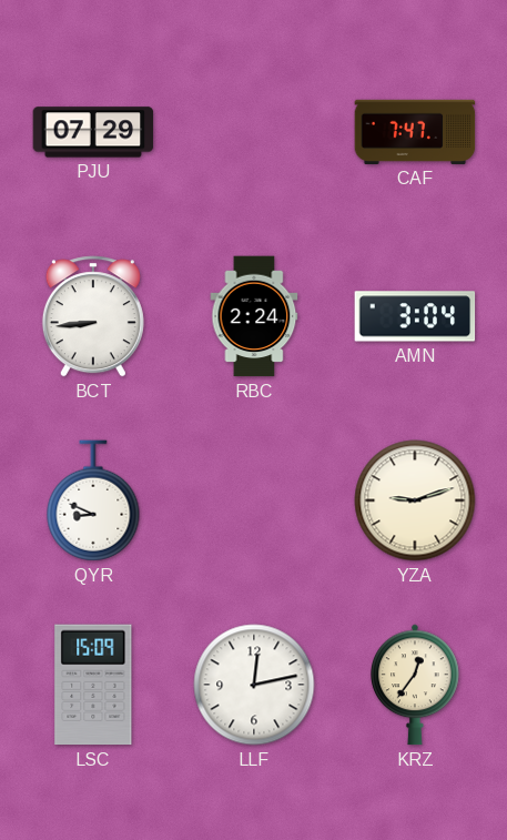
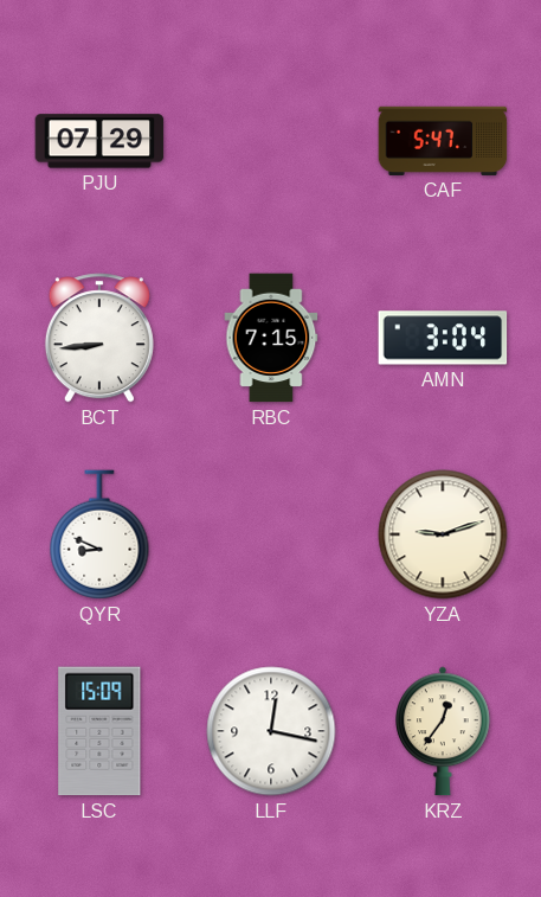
CAF: 7:47 -> 5:47
RBC: 2:24 -> 7:15
LLF: 12:13 -> 12:17
